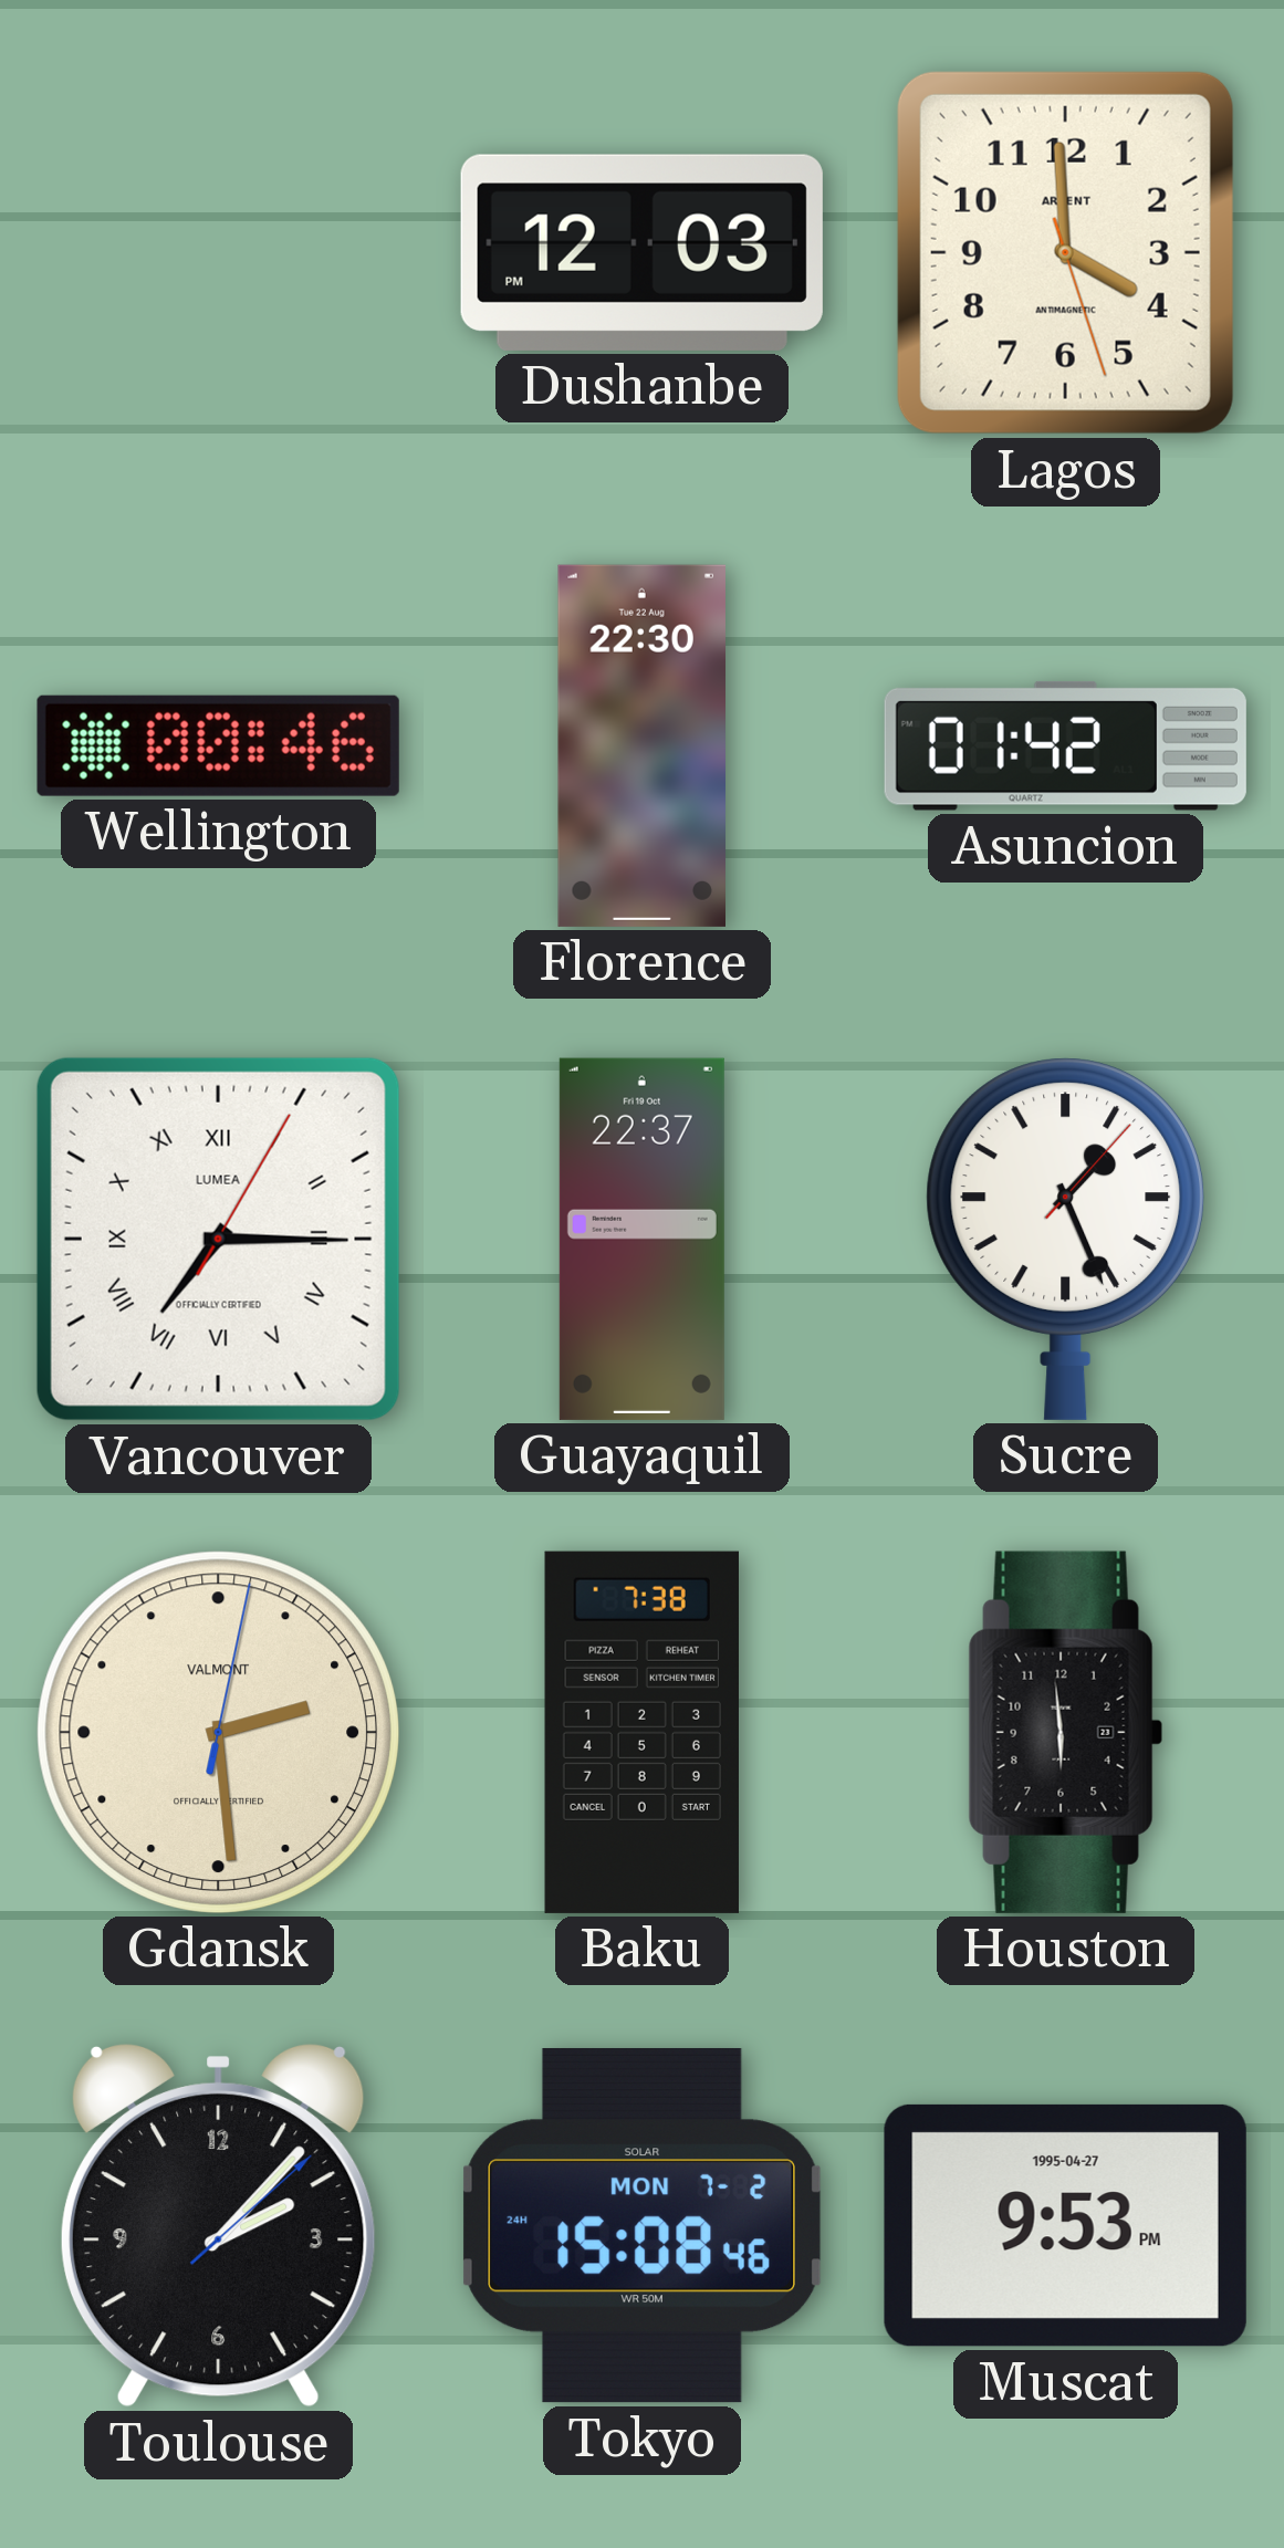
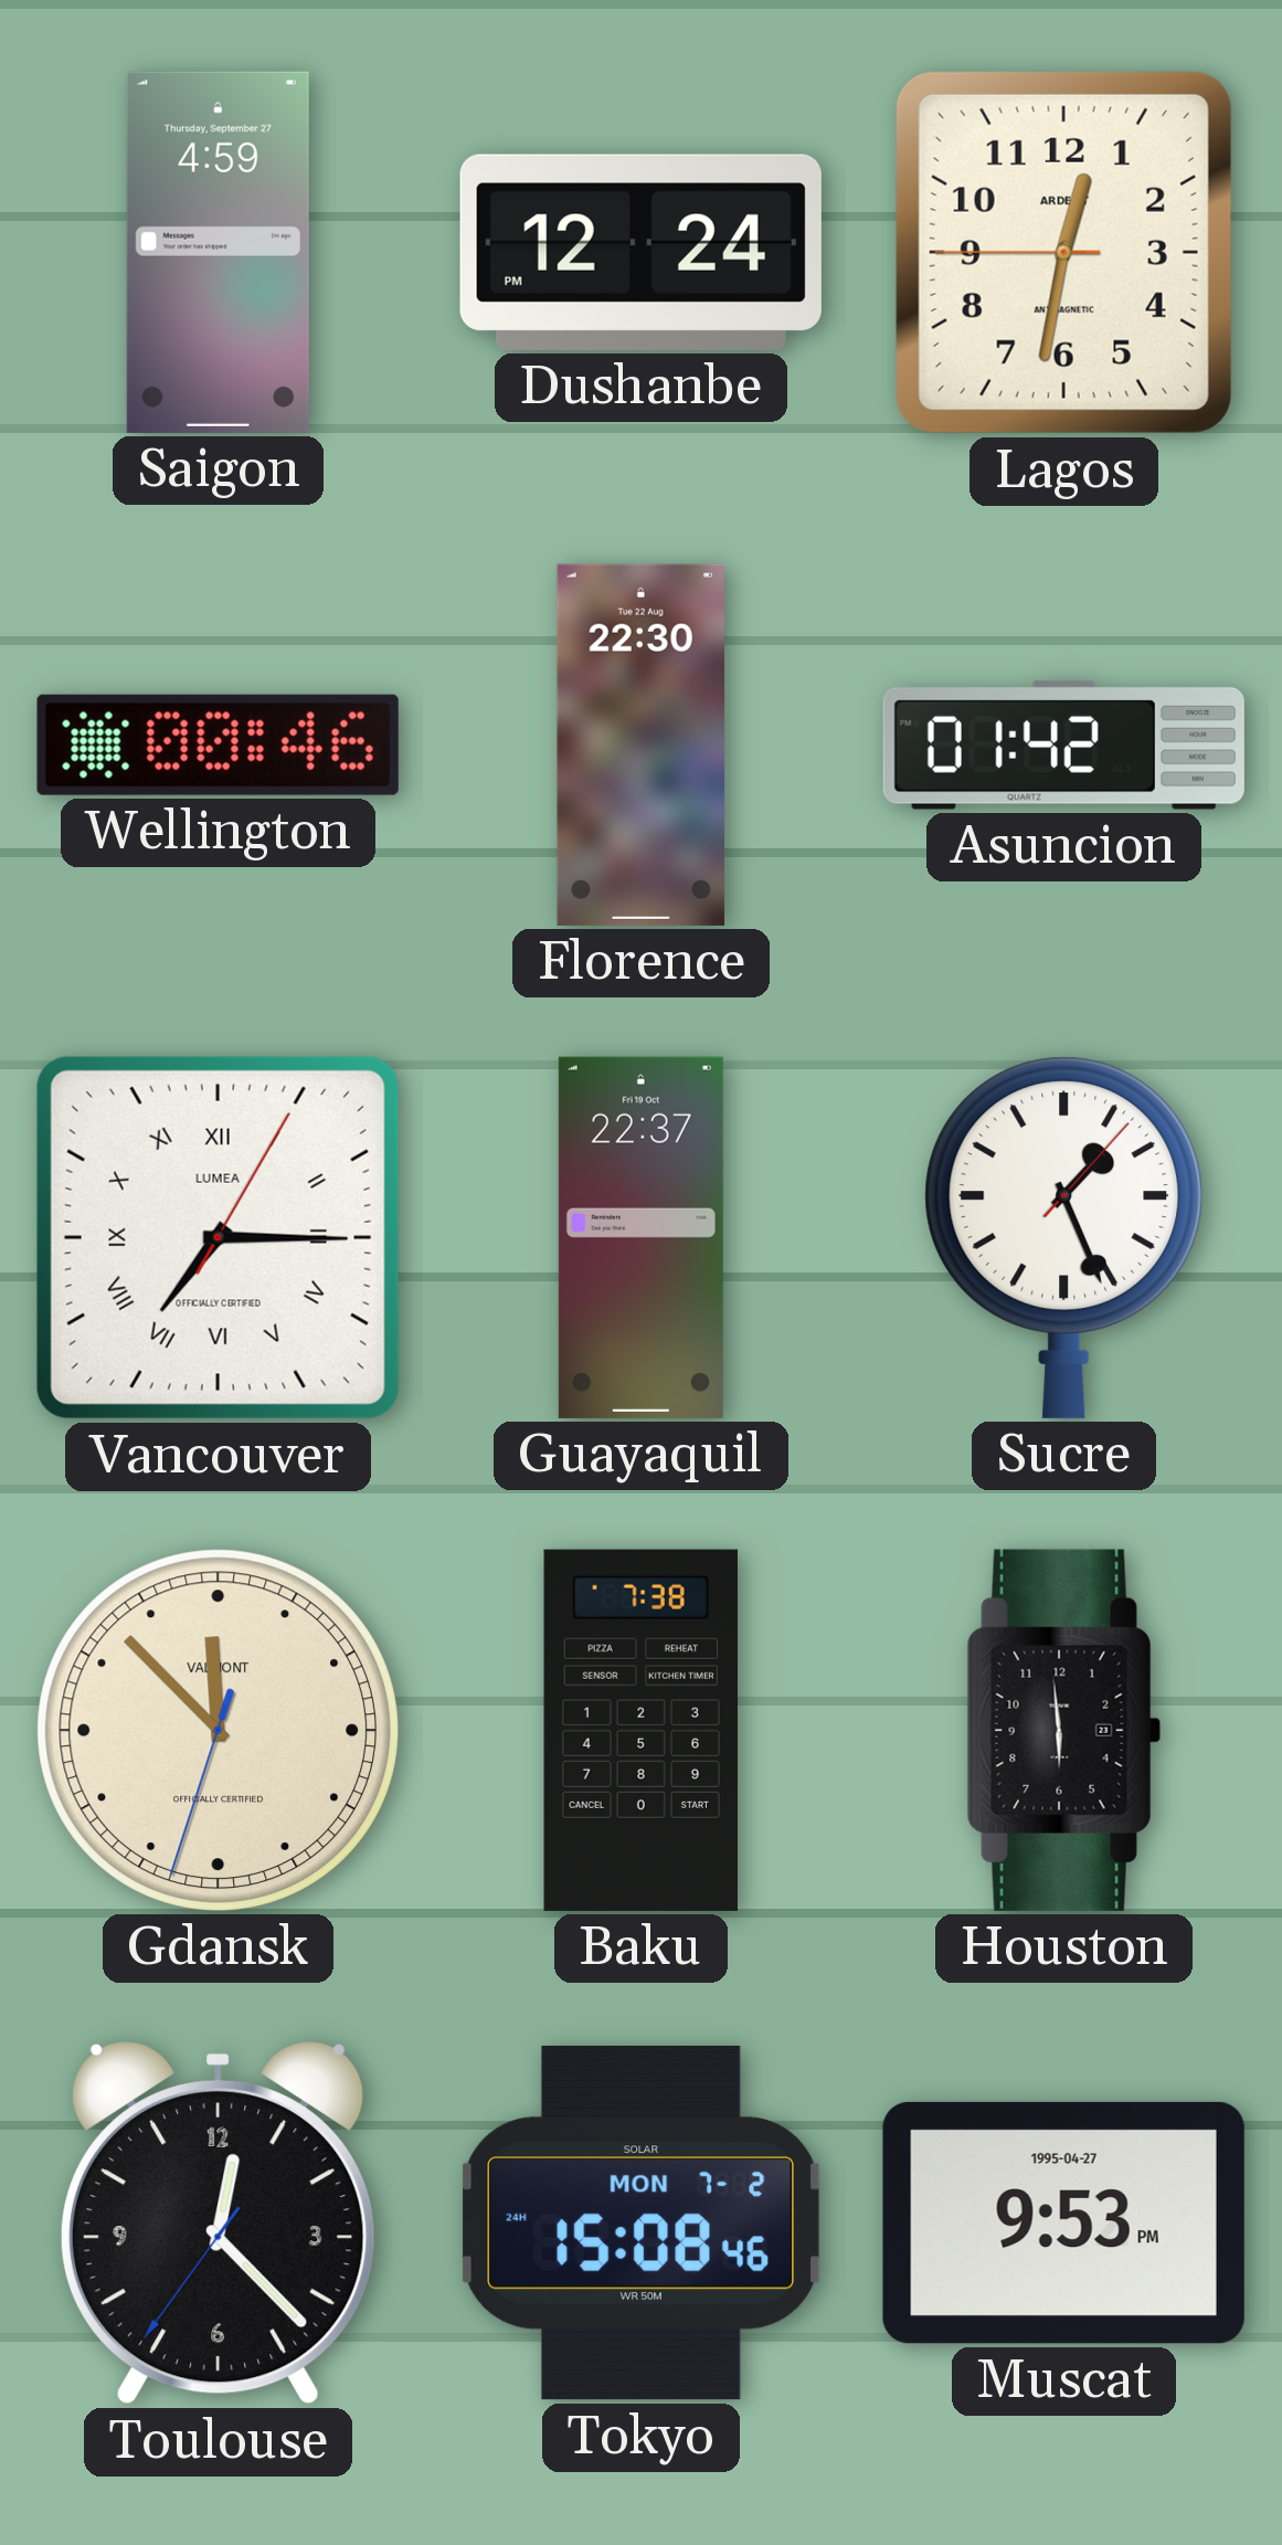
Saigon: none -> 4:59
Dushanbe: 12:03 -> 12:24
Lagos: 3:59 -> 12:31
Gdansk: 2:29 -> 11:52
Toulouse: 2:07 -> 12:22
